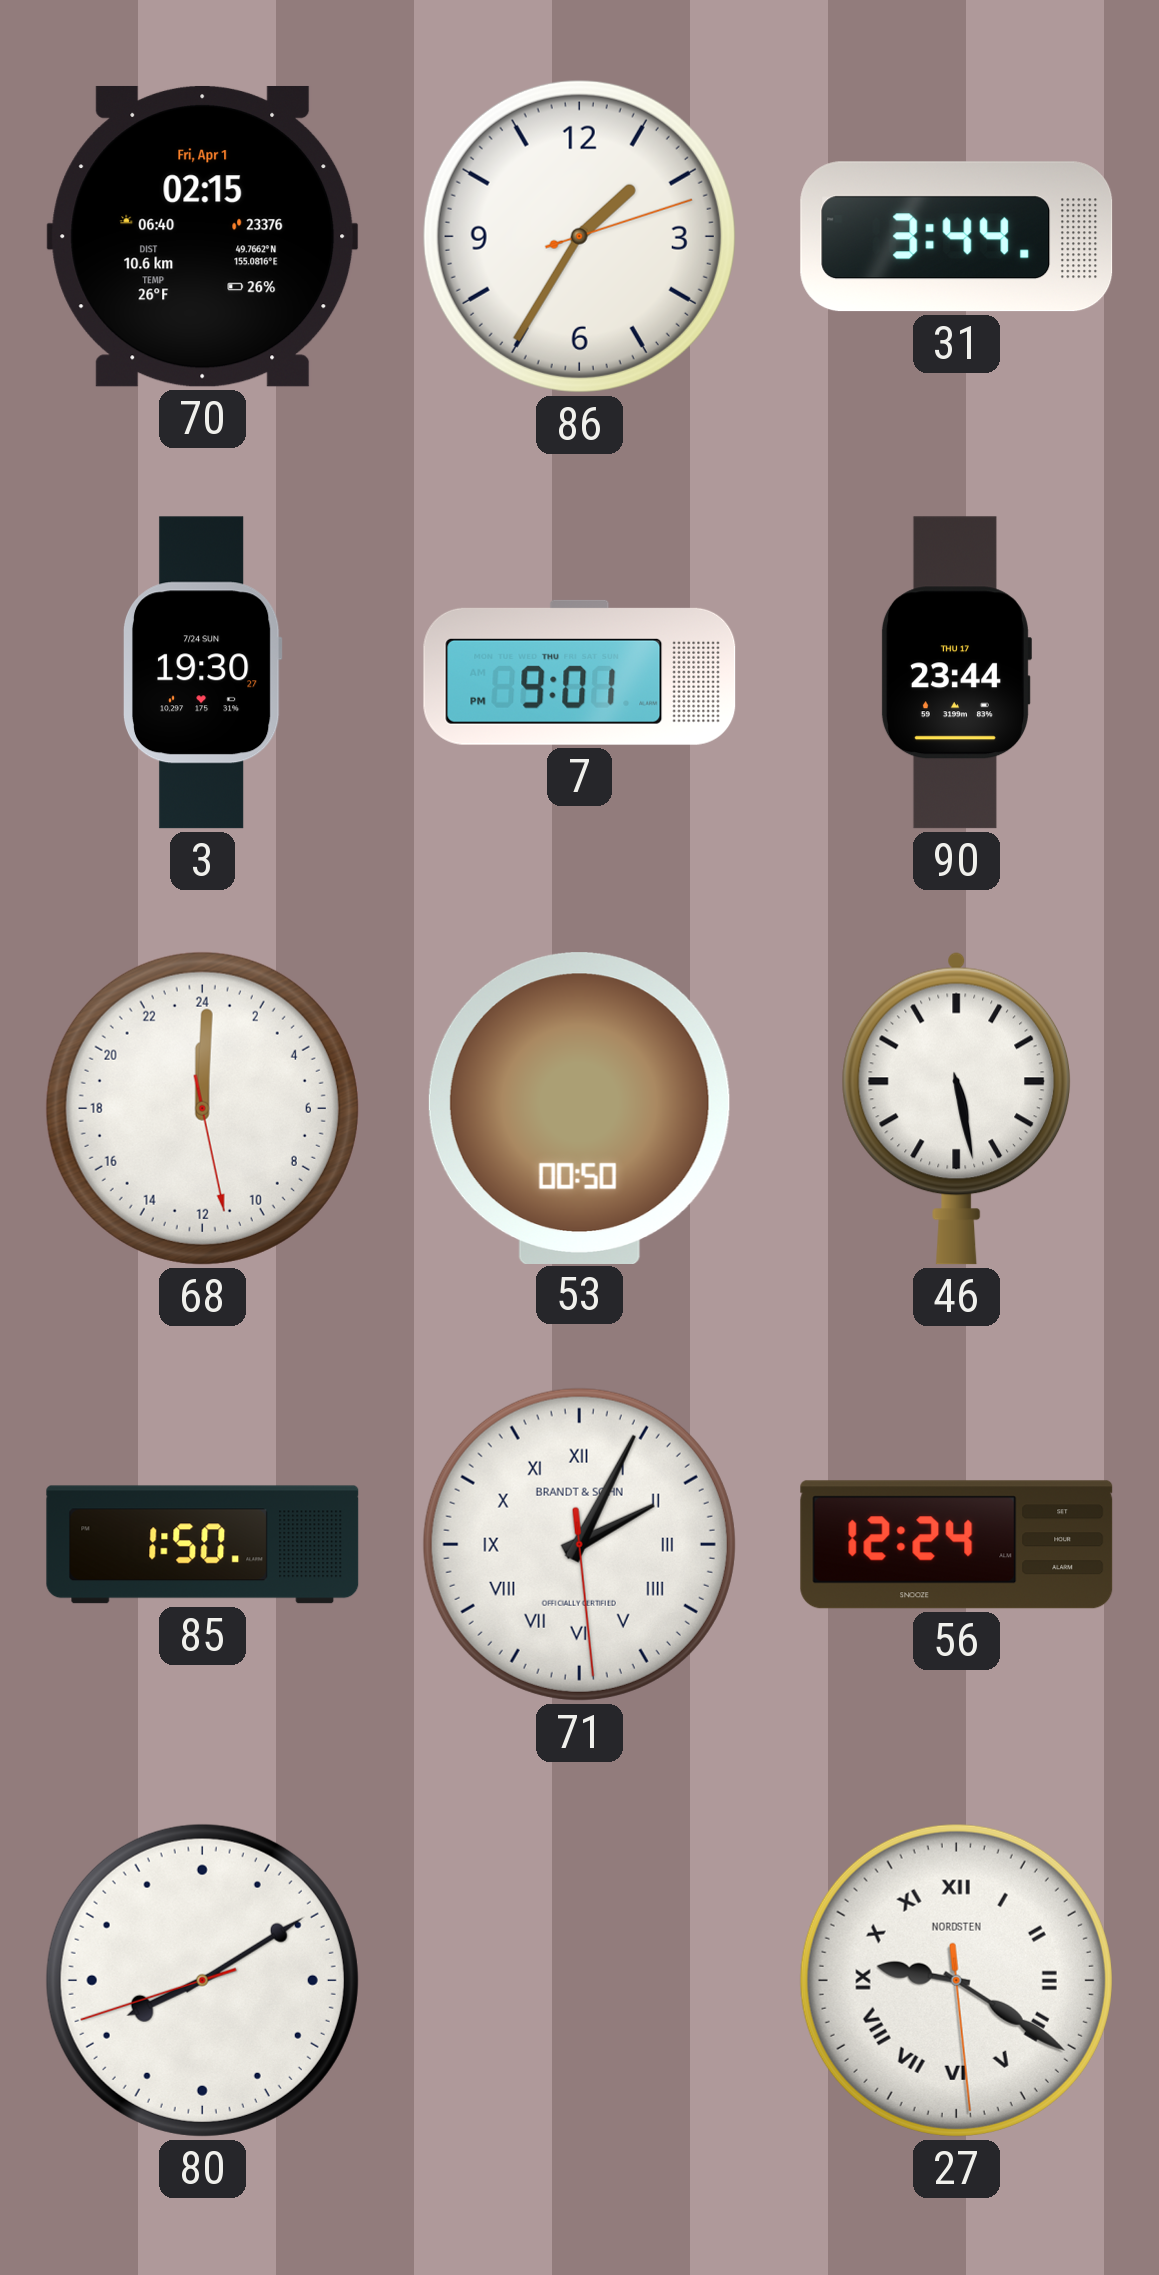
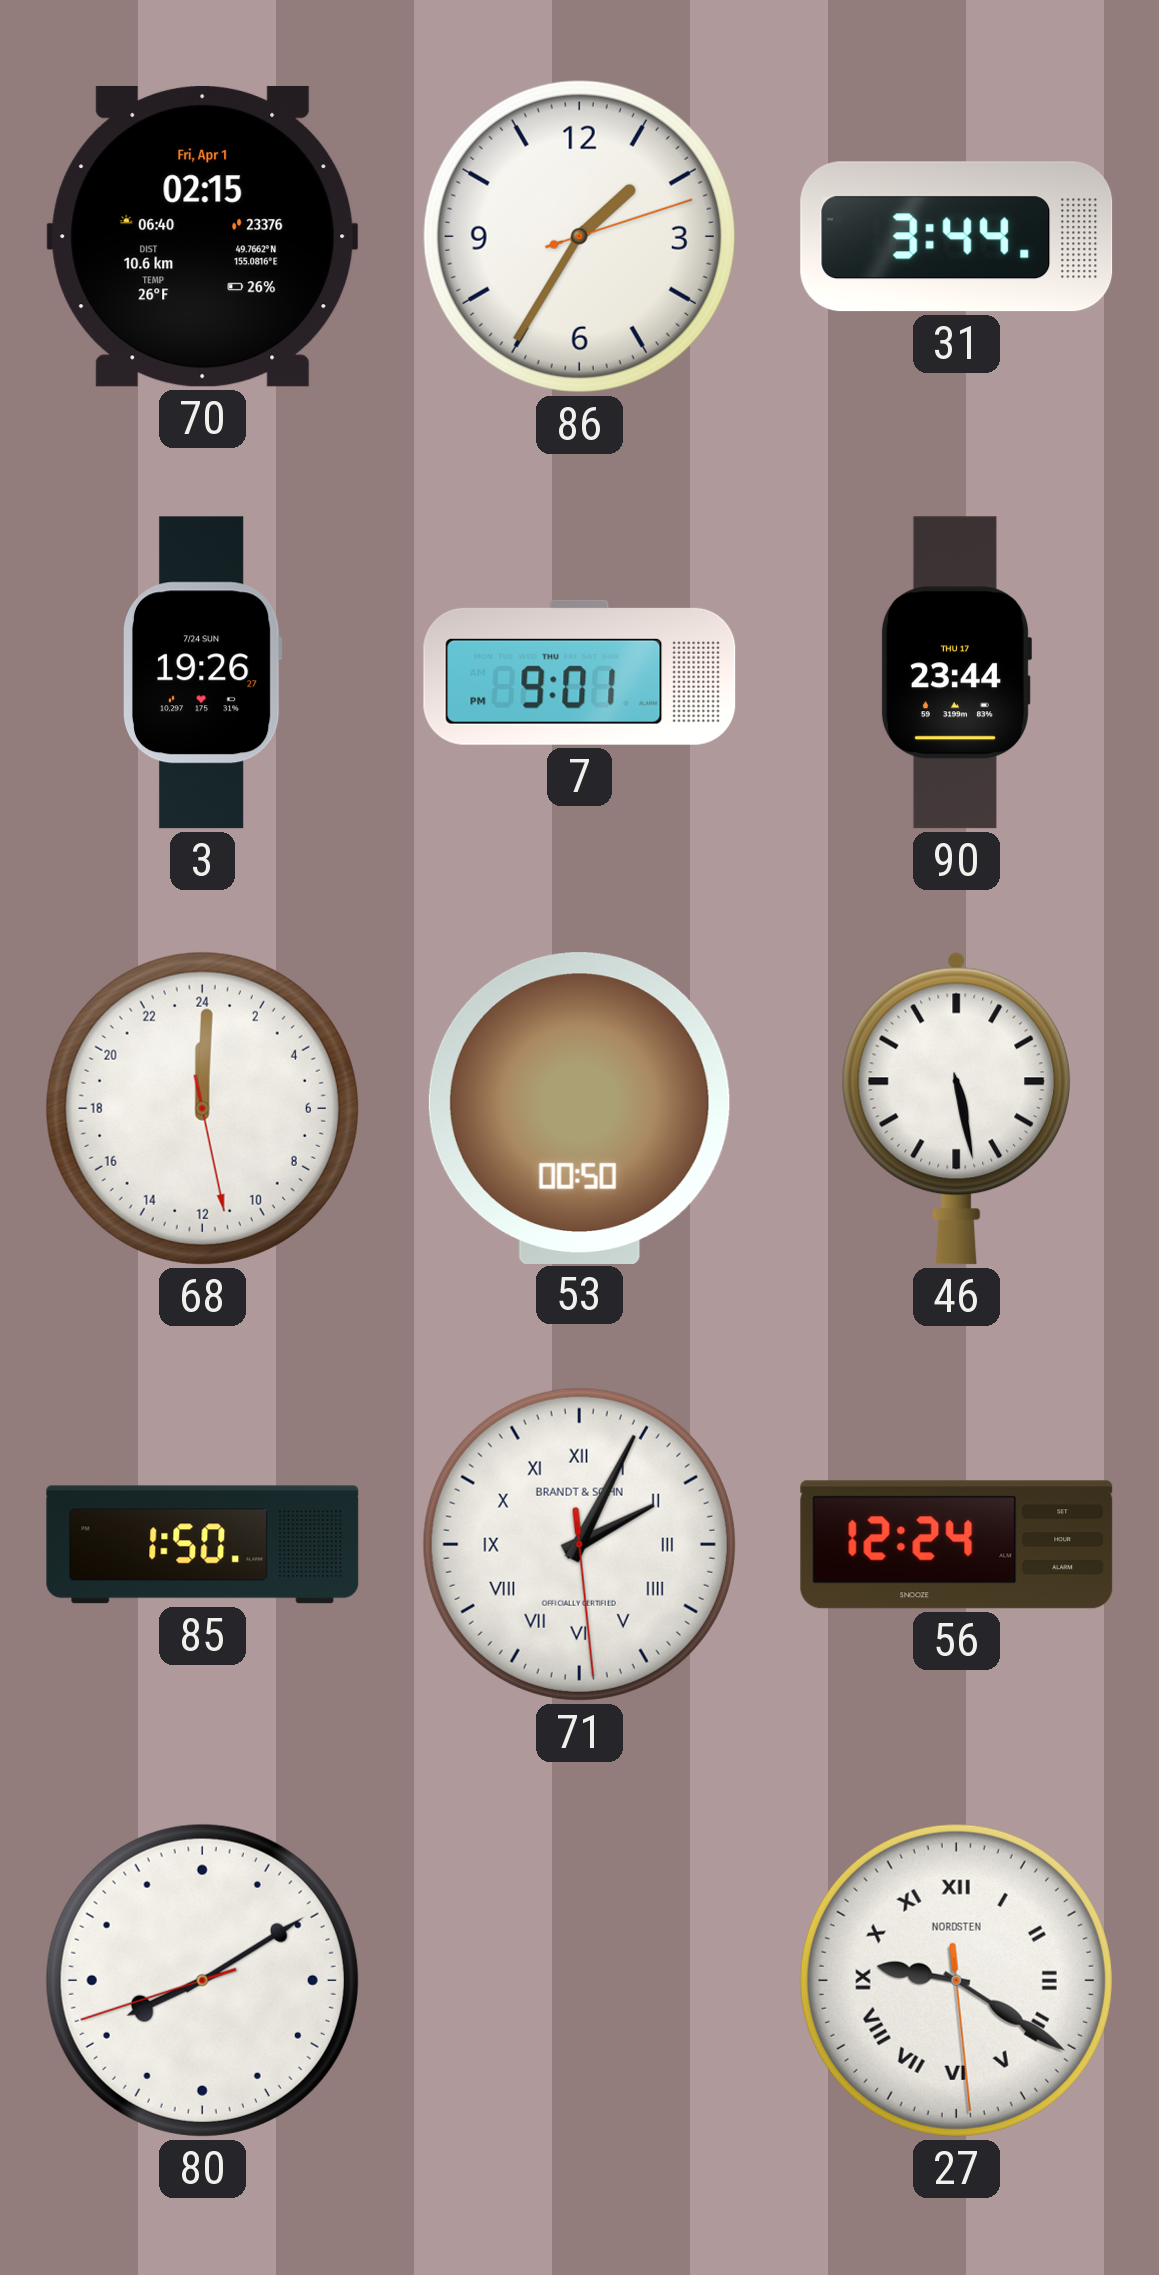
3: 19:30 -> 19:26
